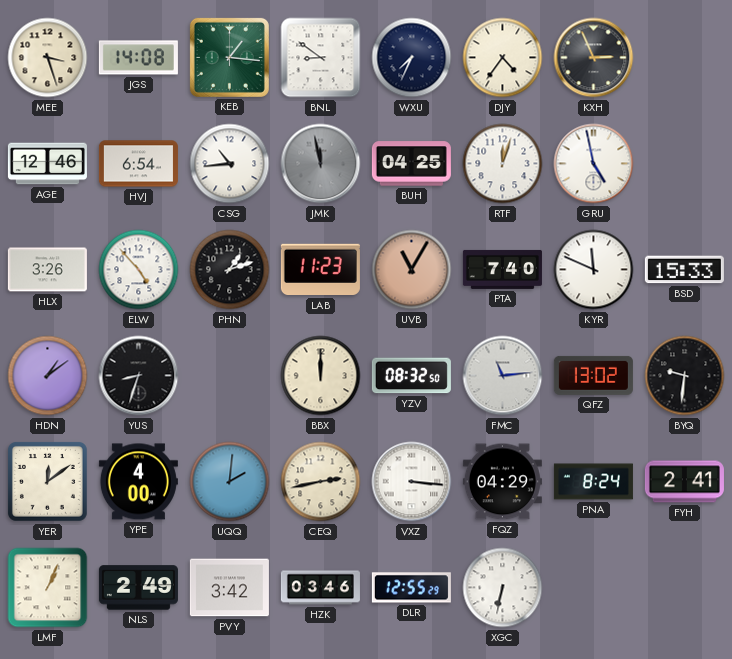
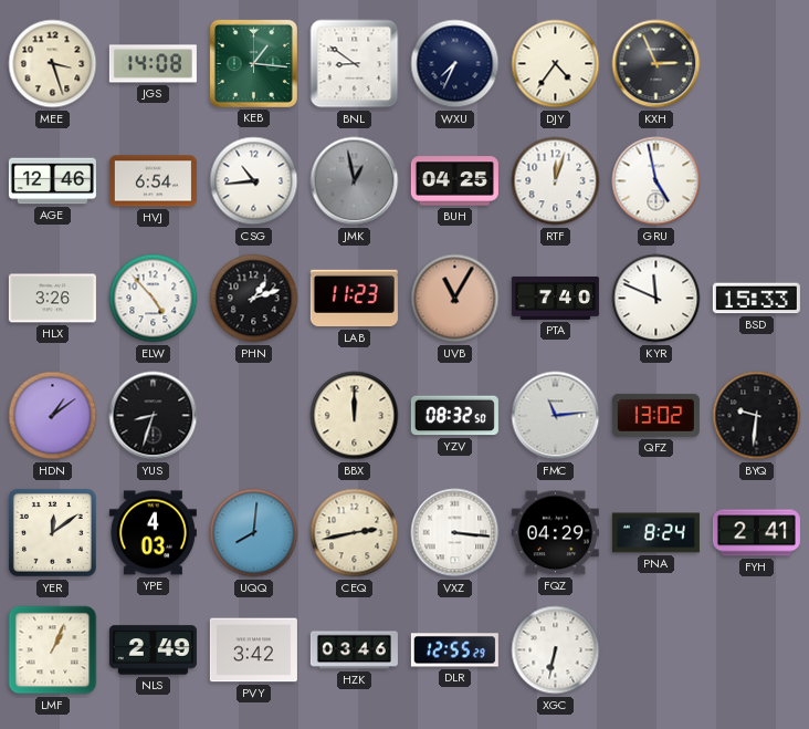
JMK: 11:58 -> 12:58
YPE: 4:00 -> 4:03
UQQ: 2:01 -> 8:01
